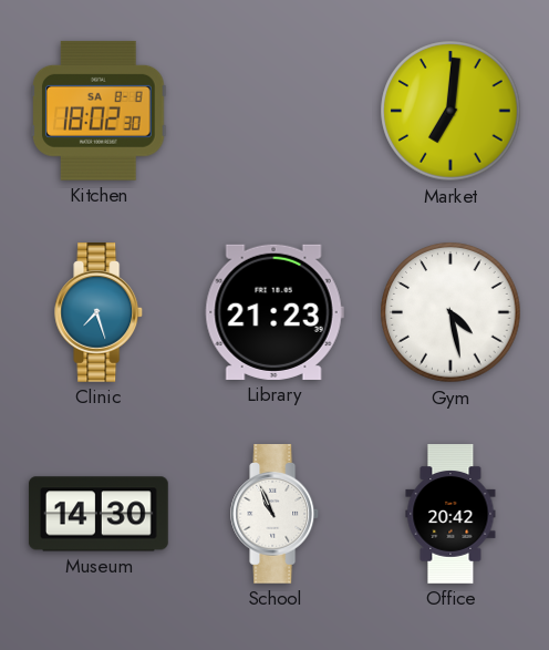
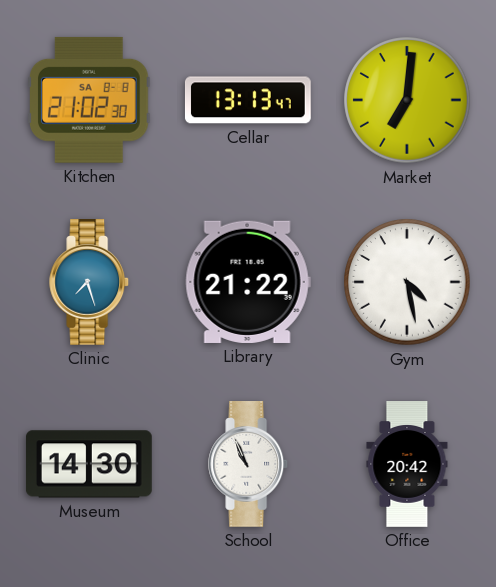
Kitchen: 18:02 -> 21:02
Cellar: none -> 13:13
Library: 21:23 -> 21:22
